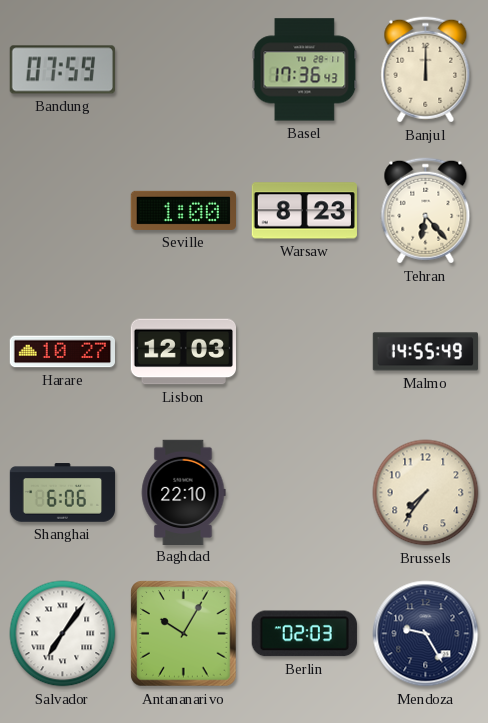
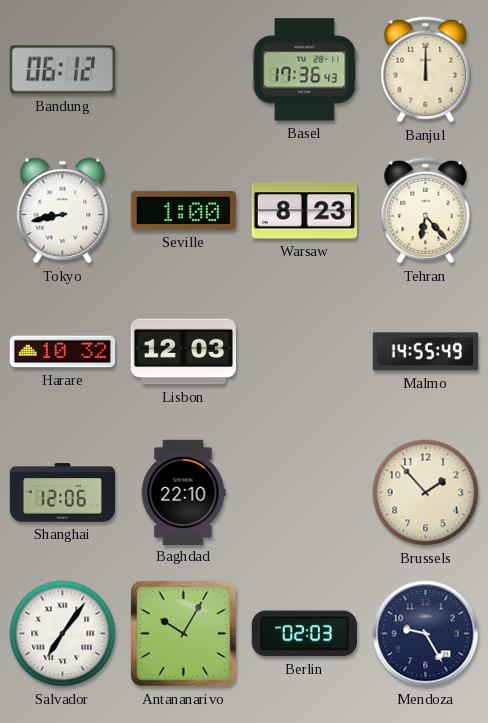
Bandung: 07:59 -> 06:12
Tokyo: none -> 8:43
Harare: 10:27 -> 10:32
Shanghai: 6:06 -> 12:06
Brussels: 7:36 -> 1:53
